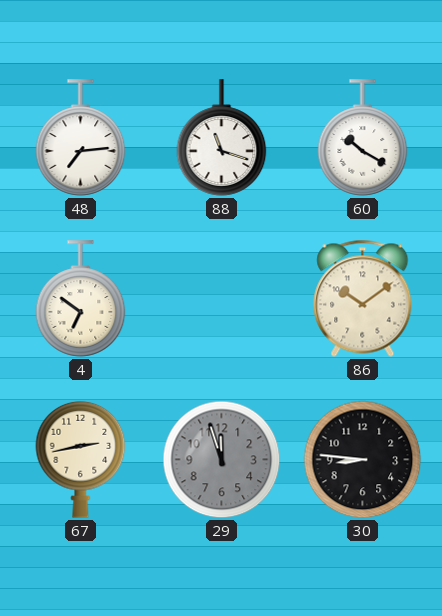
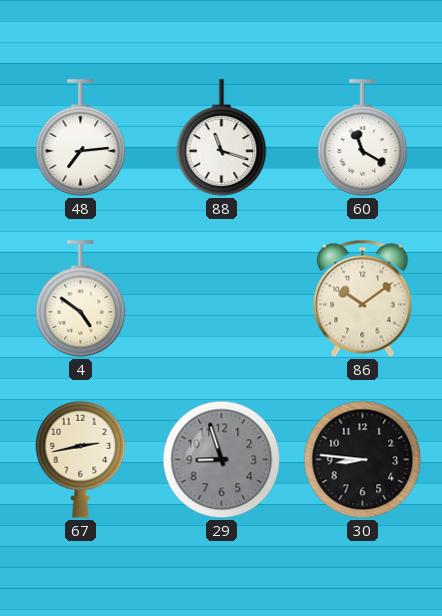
60: 10:20 -> 11:20
4: 6:51 -> 4:51
29: 11:57 -> 8:57
